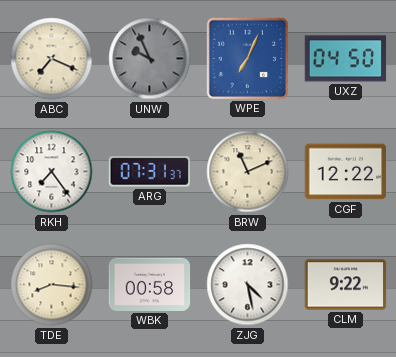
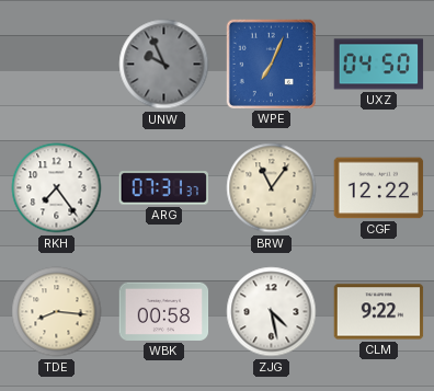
ABC: 7:19 -> none
BRW: 11:11 -> 11:06
